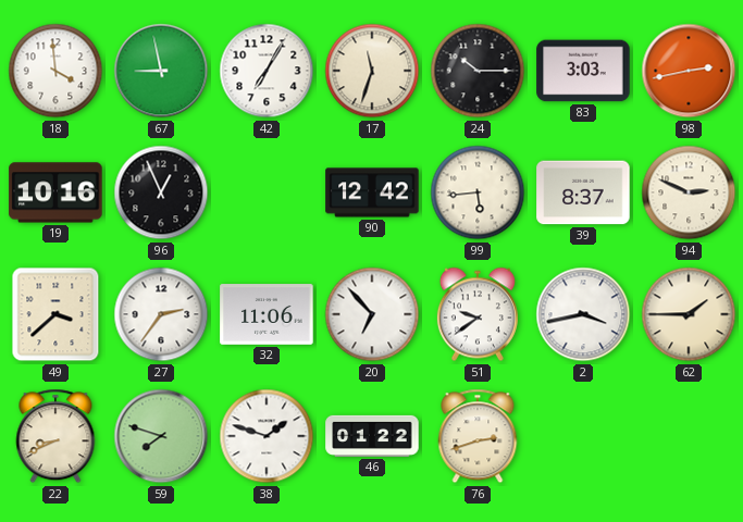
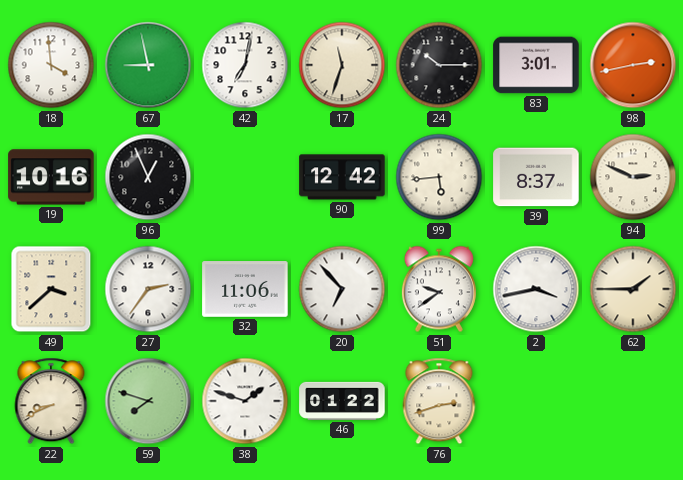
42: 7:05 -> 7:02
83: 3:03 -> 3:01
